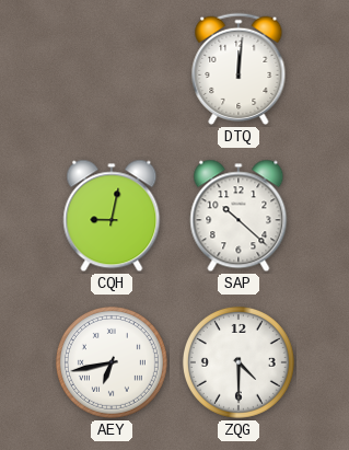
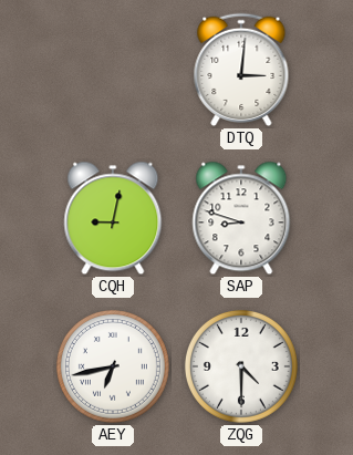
DTQ: 12:01 -> 3:01
SAP: 10:22 -> 8:48
